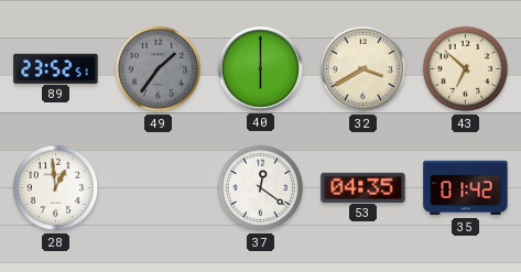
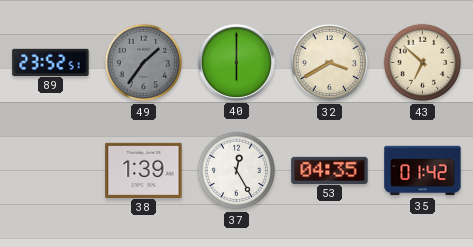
28: 12:59 -> none
38: none -> 1:39
37: 12:21 -> 12:25
